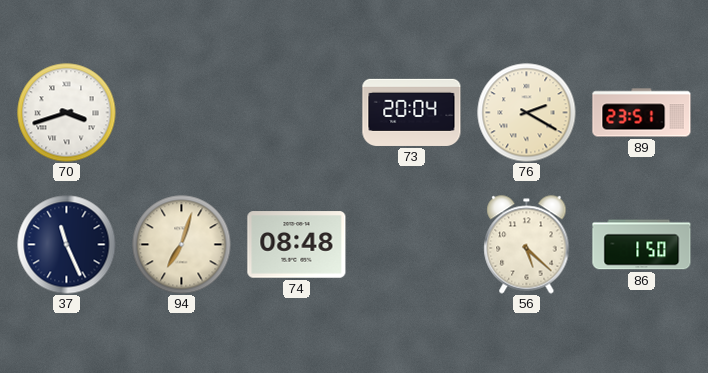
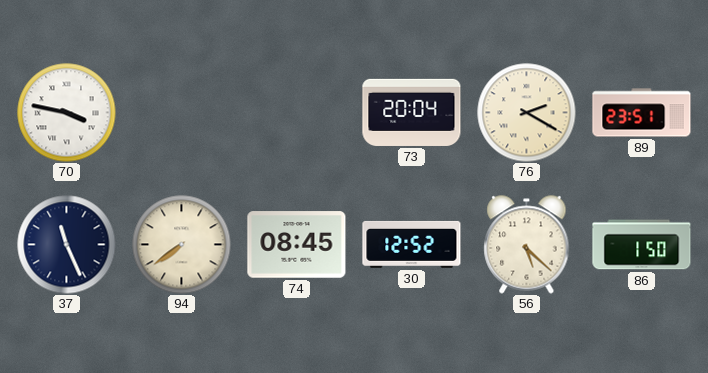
70: 3:42 -> 3:47
94: 7:03 -> 7:39
74: 08:48 -> 08:45
30: none -> 12:52
